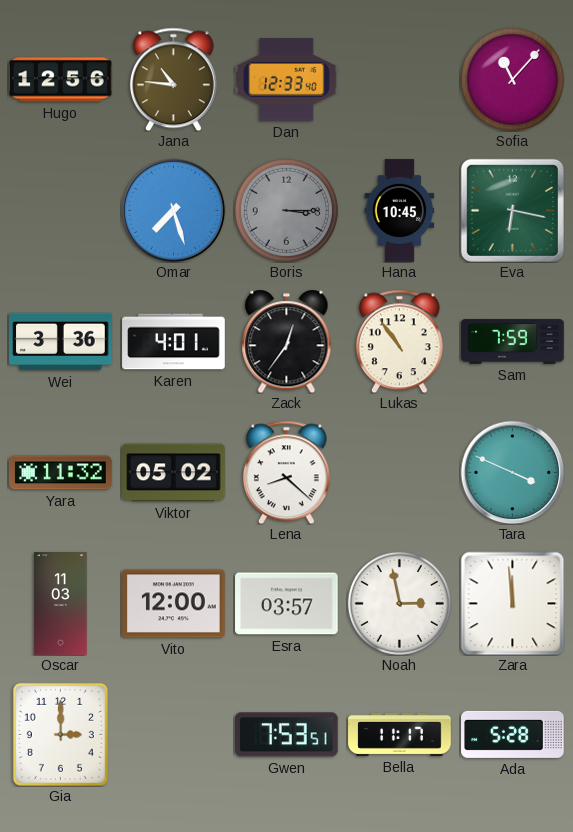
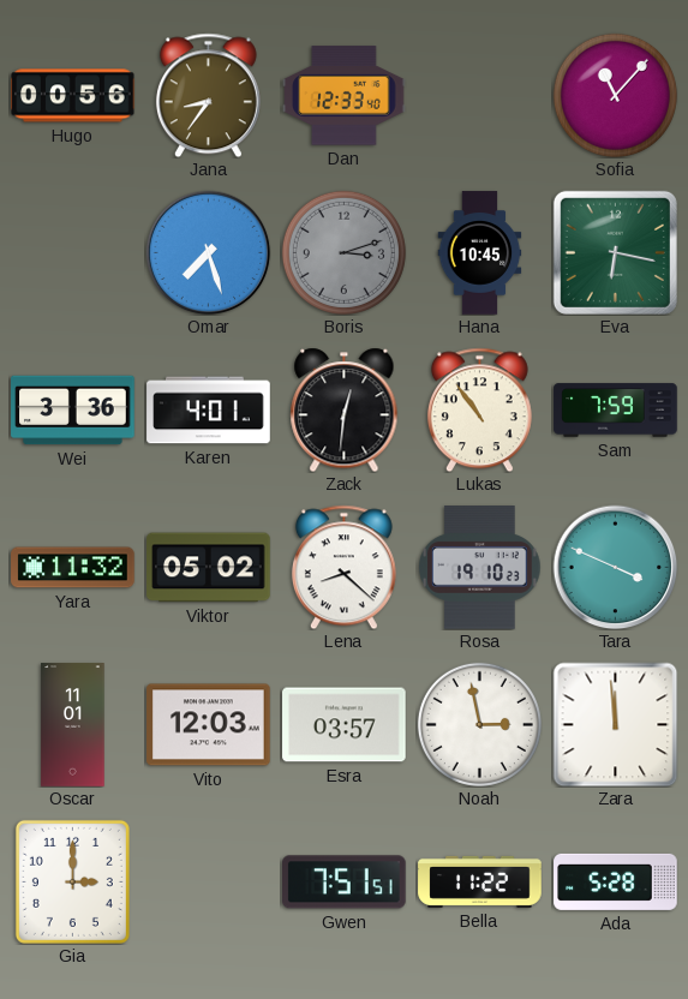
Hugo: 12:56 -> 00:56
Jana: 10:46 -> 8:36
Boris: 3:15 -> 3:12
Zack: 12:36 -> 12:31
Rosa: none -> 19:10
Oscar: 11:03 -> 11:01
Vito: 12:00 -> 12:03
Gwen: 7:53 -> 7:51
Bella: 11:17 -> 11:22
